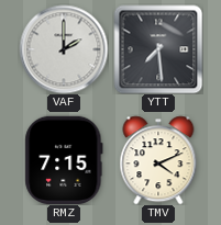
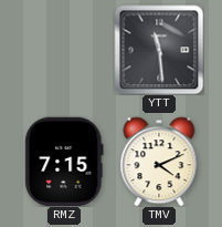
VAF: 2:00 -> none
YTT: 7:29 -> 11:29
